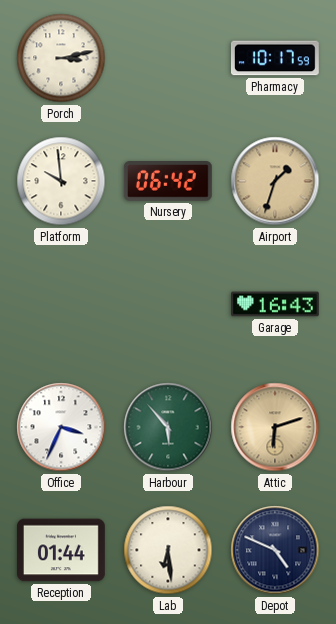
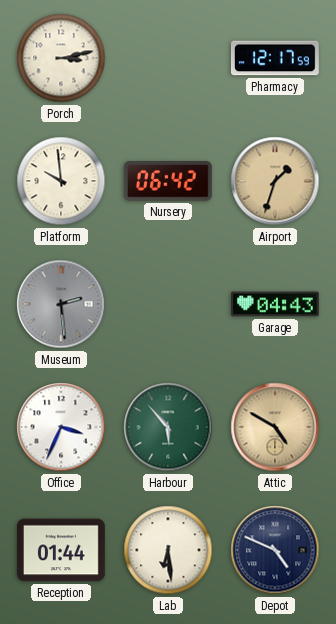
Pharmacy: 10:17 -> 12:17
Museum: none -> 2:29
Garage: 16:43 -> 04:43
Attic: 6:12 -> 4:50
